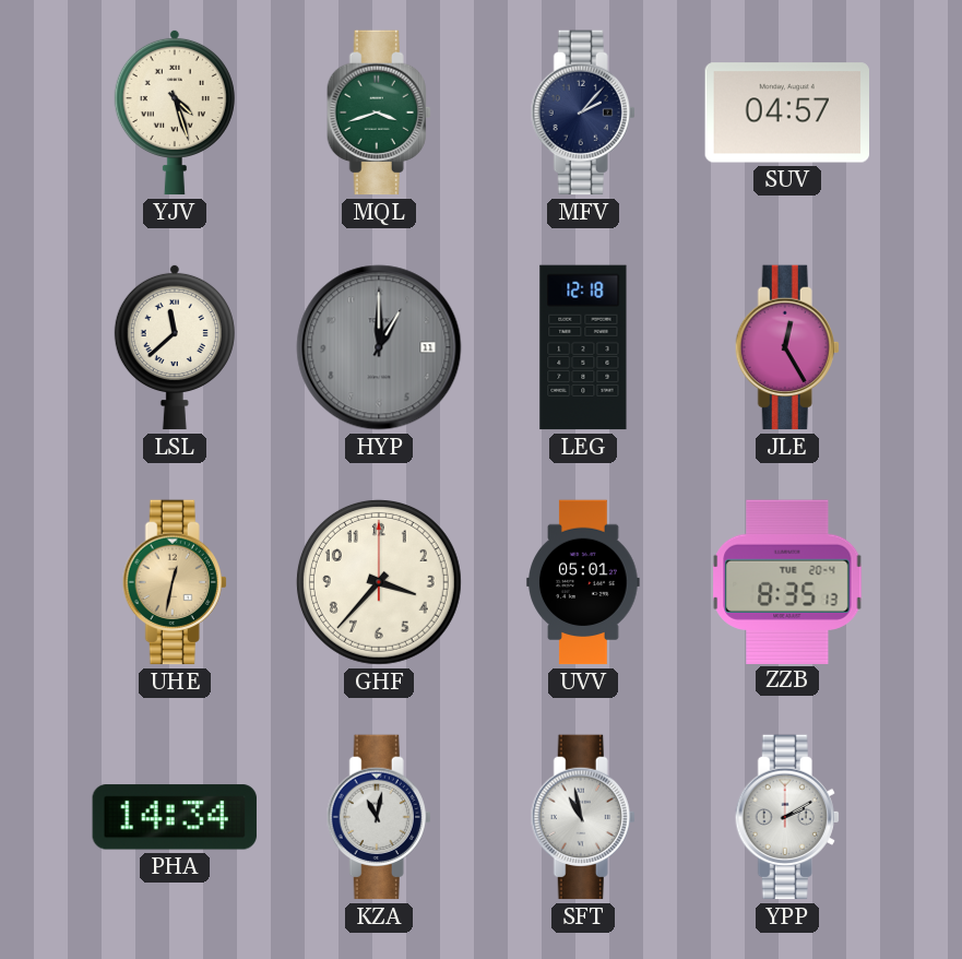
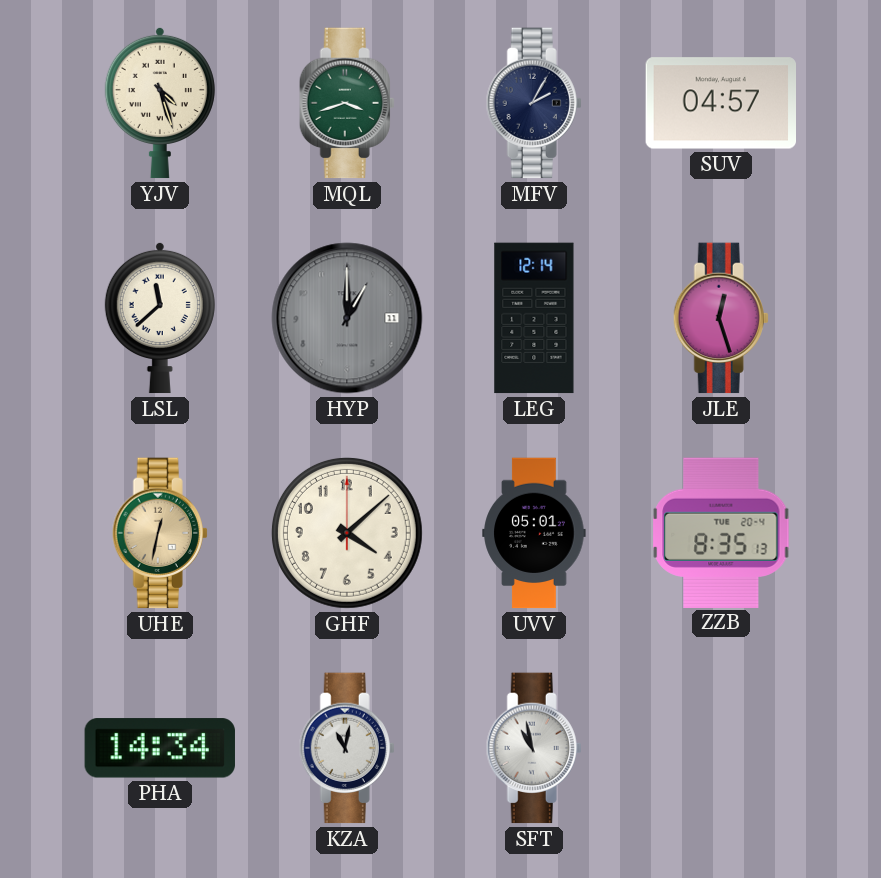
MFV: 2:07 -> 2:05
LEG: 12:18 -> 12:14
JLE: 12:25 -> 12:27
GHF: 3:37 -> 4:08
YPP: 2:10 -> none
